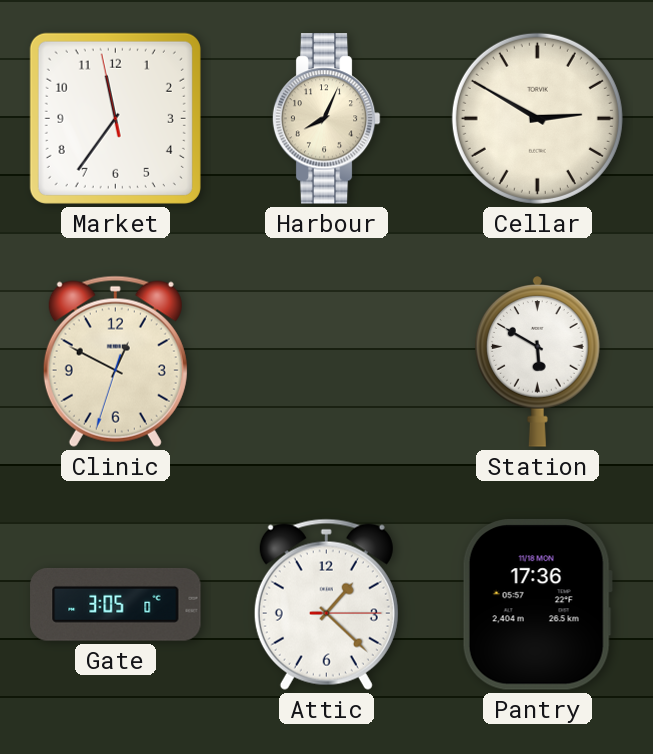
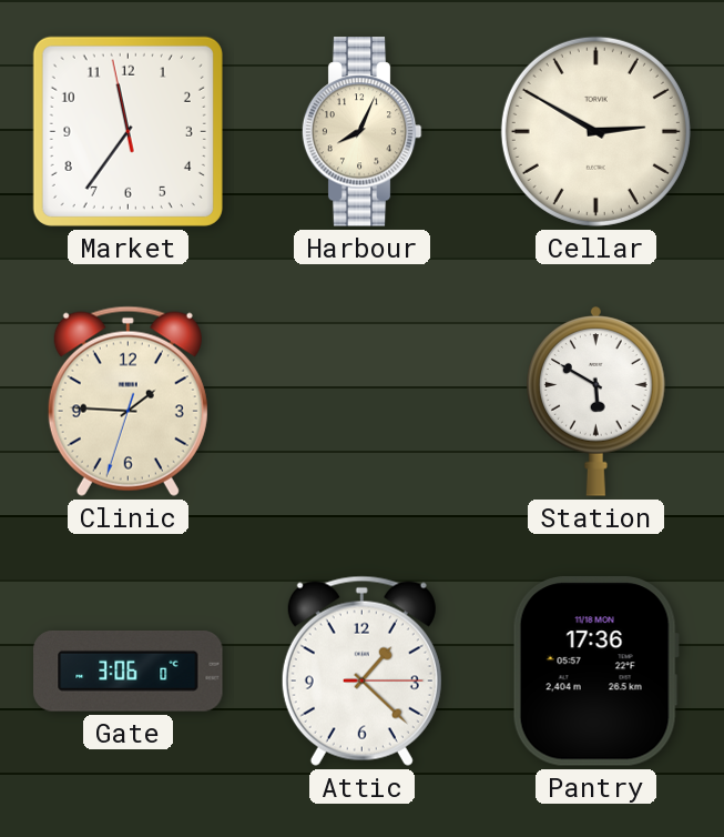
Clinic: 12:49 -> 1:45
Gate: 3:05 -> 3:06
